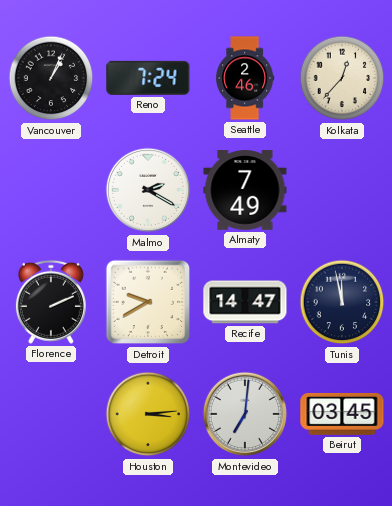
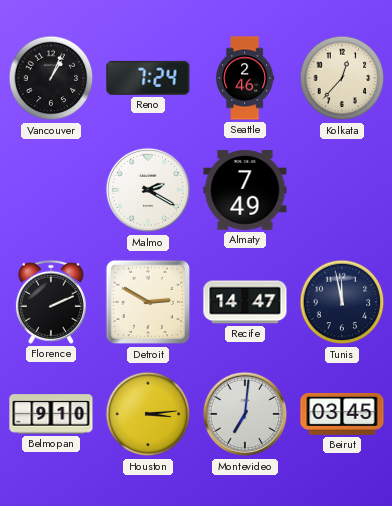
Detroit: 9:40 -> 2:50
Belmopan: none -> 9:10
